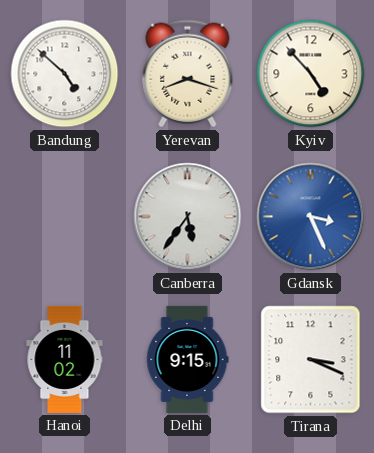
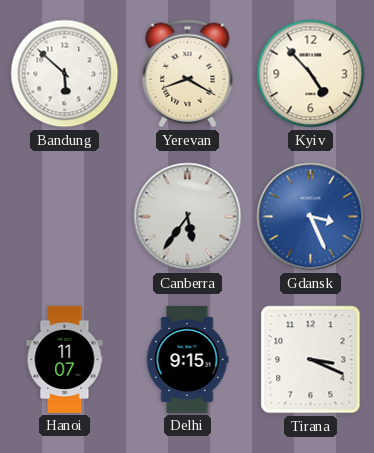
Bandung: 4:52 -> 5:52
Yerevan: 8:18 -> 8:20
Hanoi: 11:02 -> 11:07
